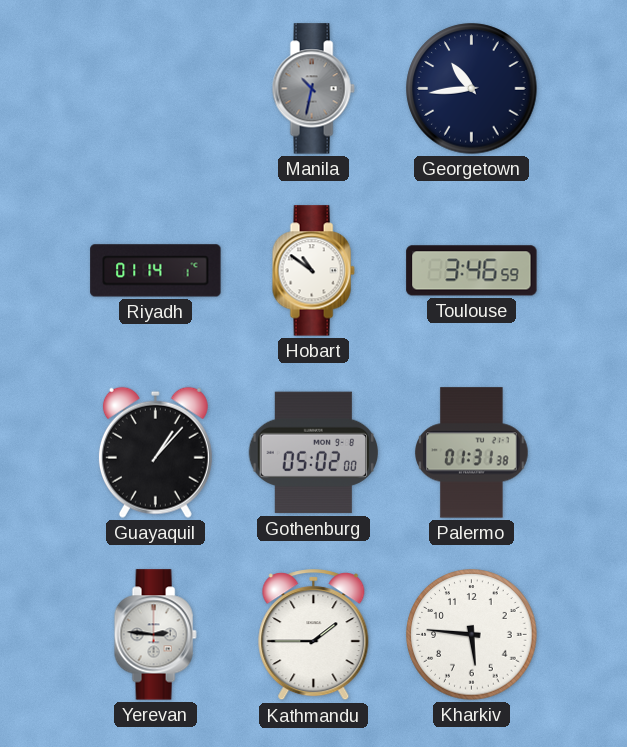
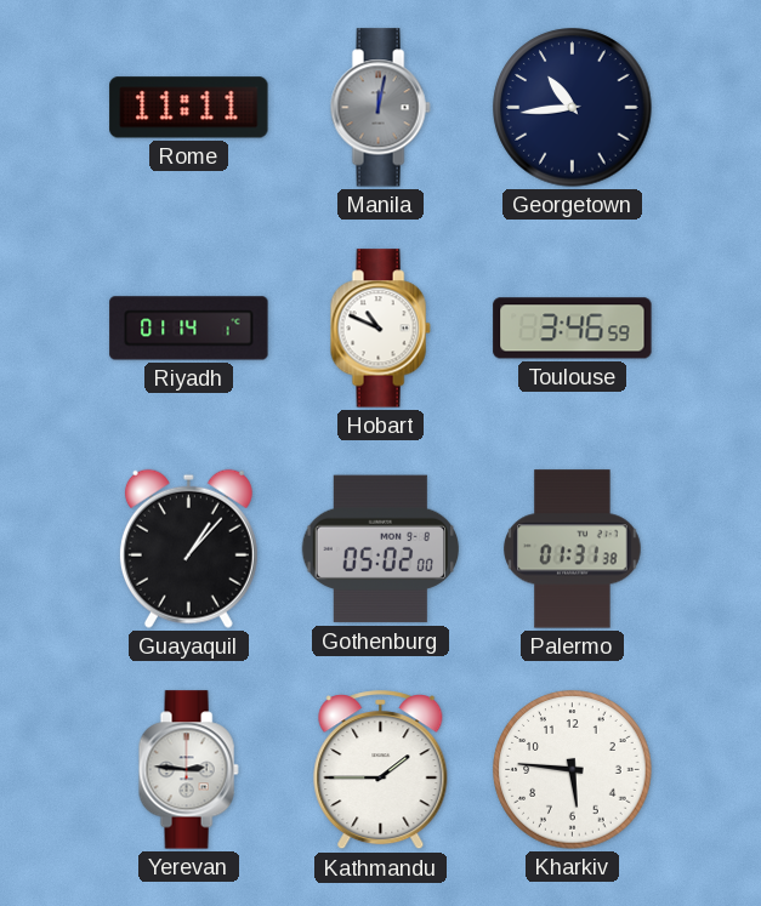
Rome: none -> 11:11
Manila: 10:32 -> 12:02
Hobart: 10:51 -> 10:49
